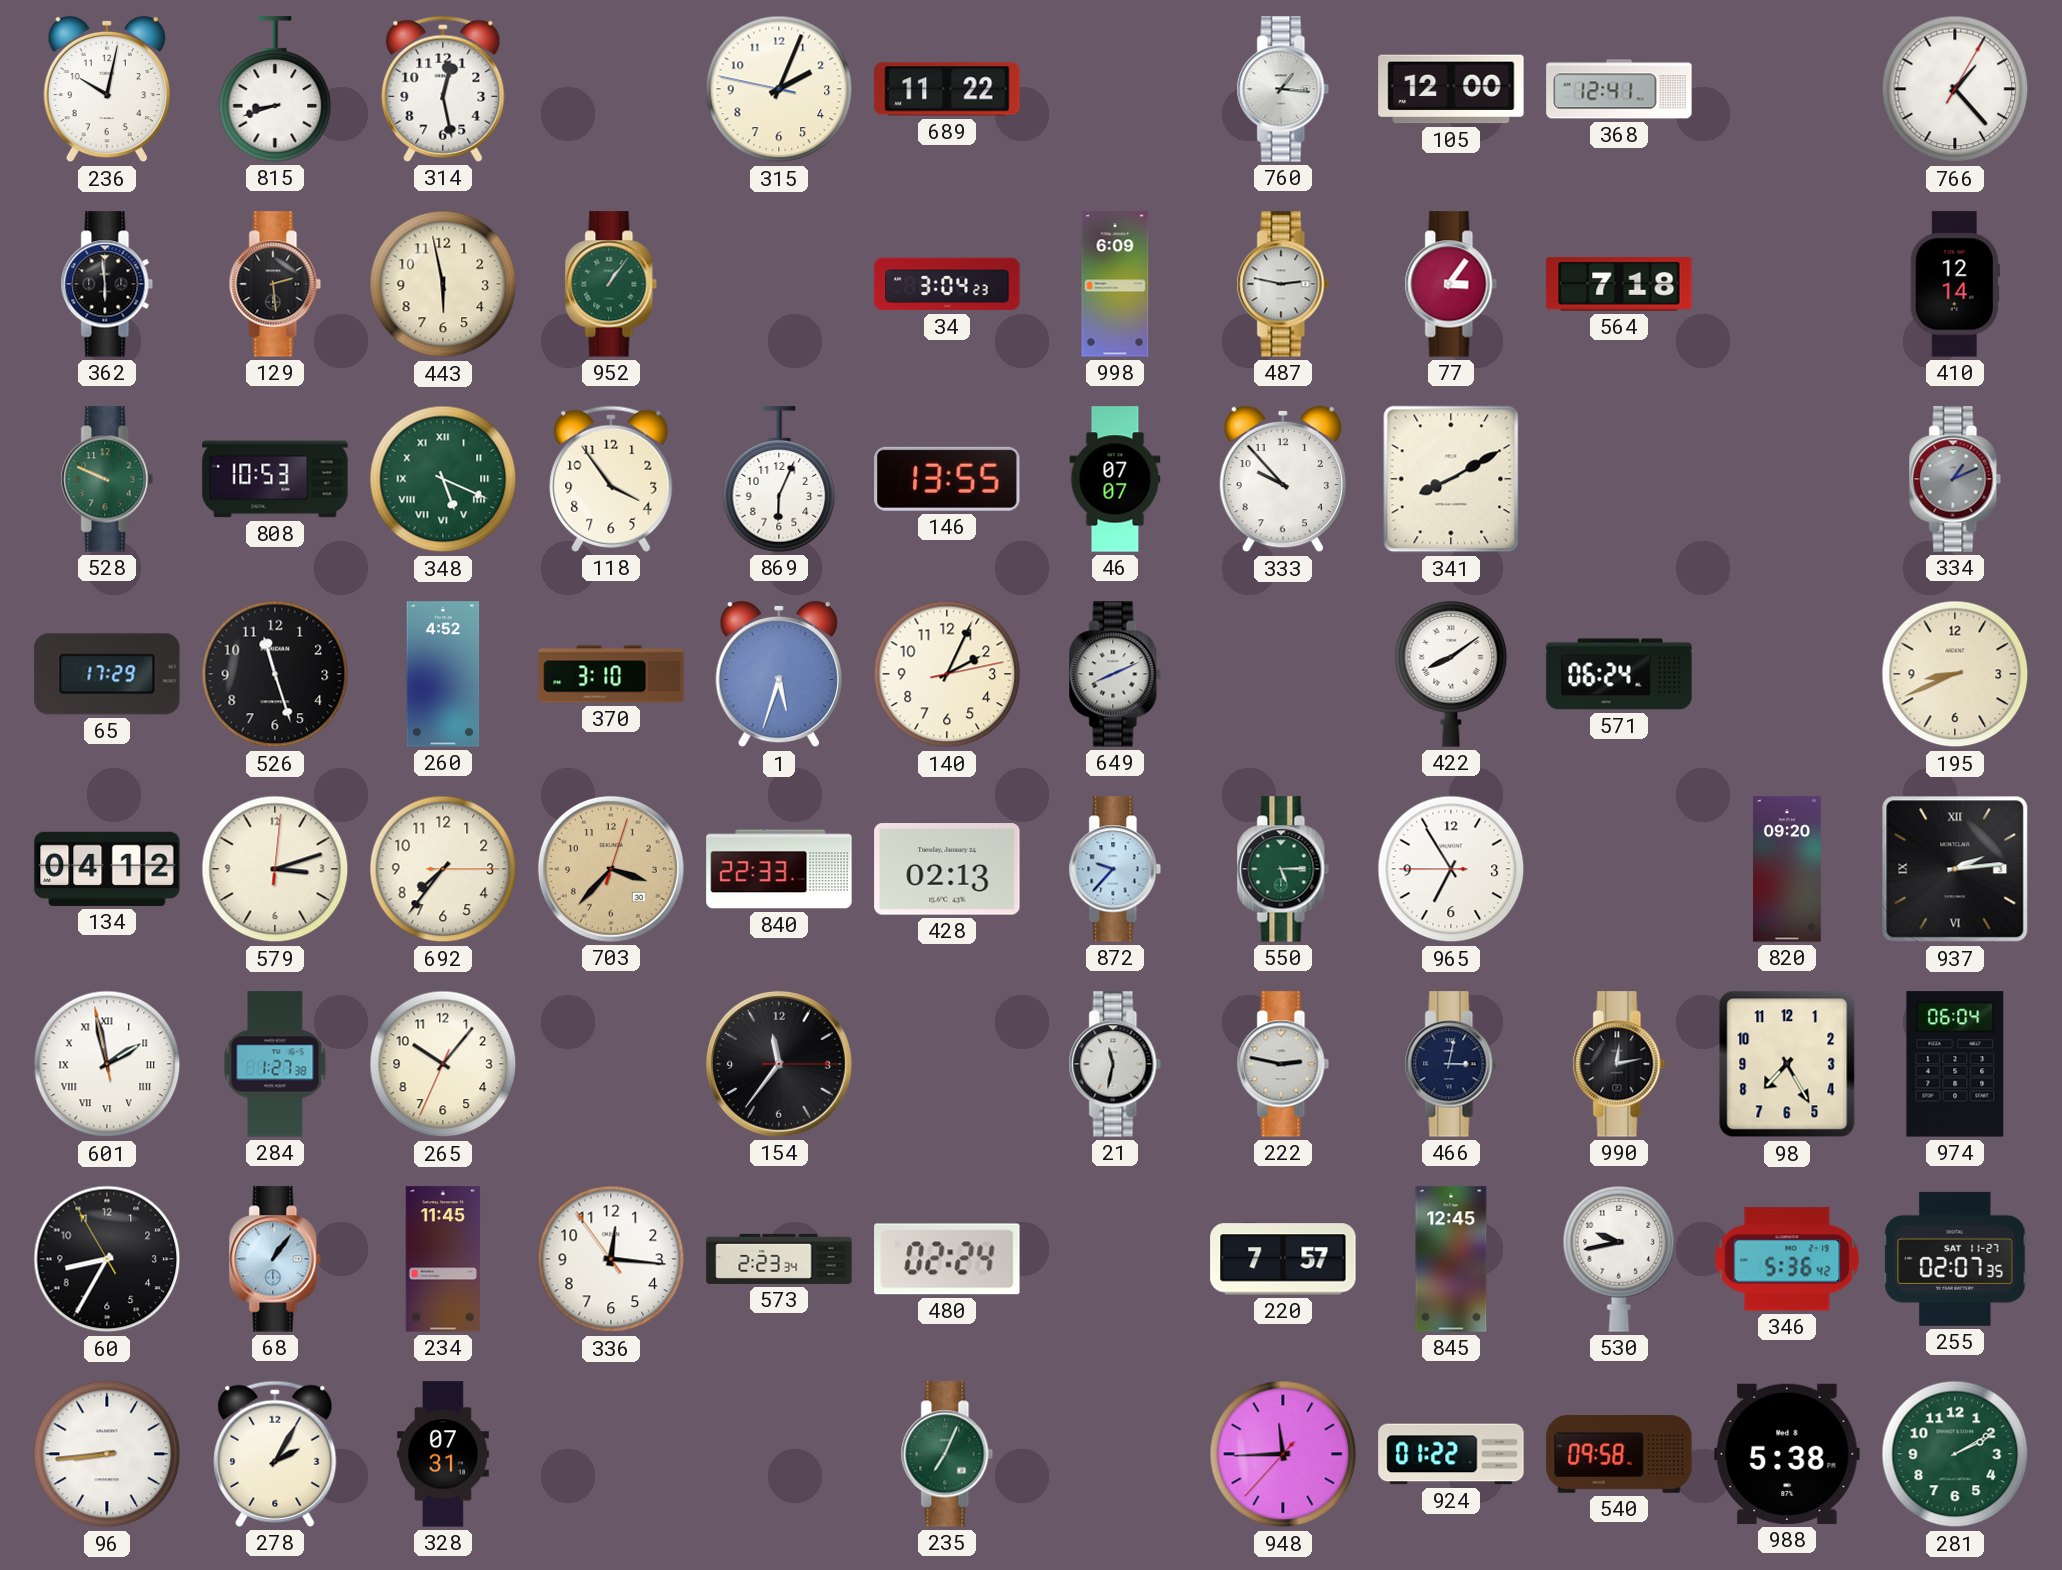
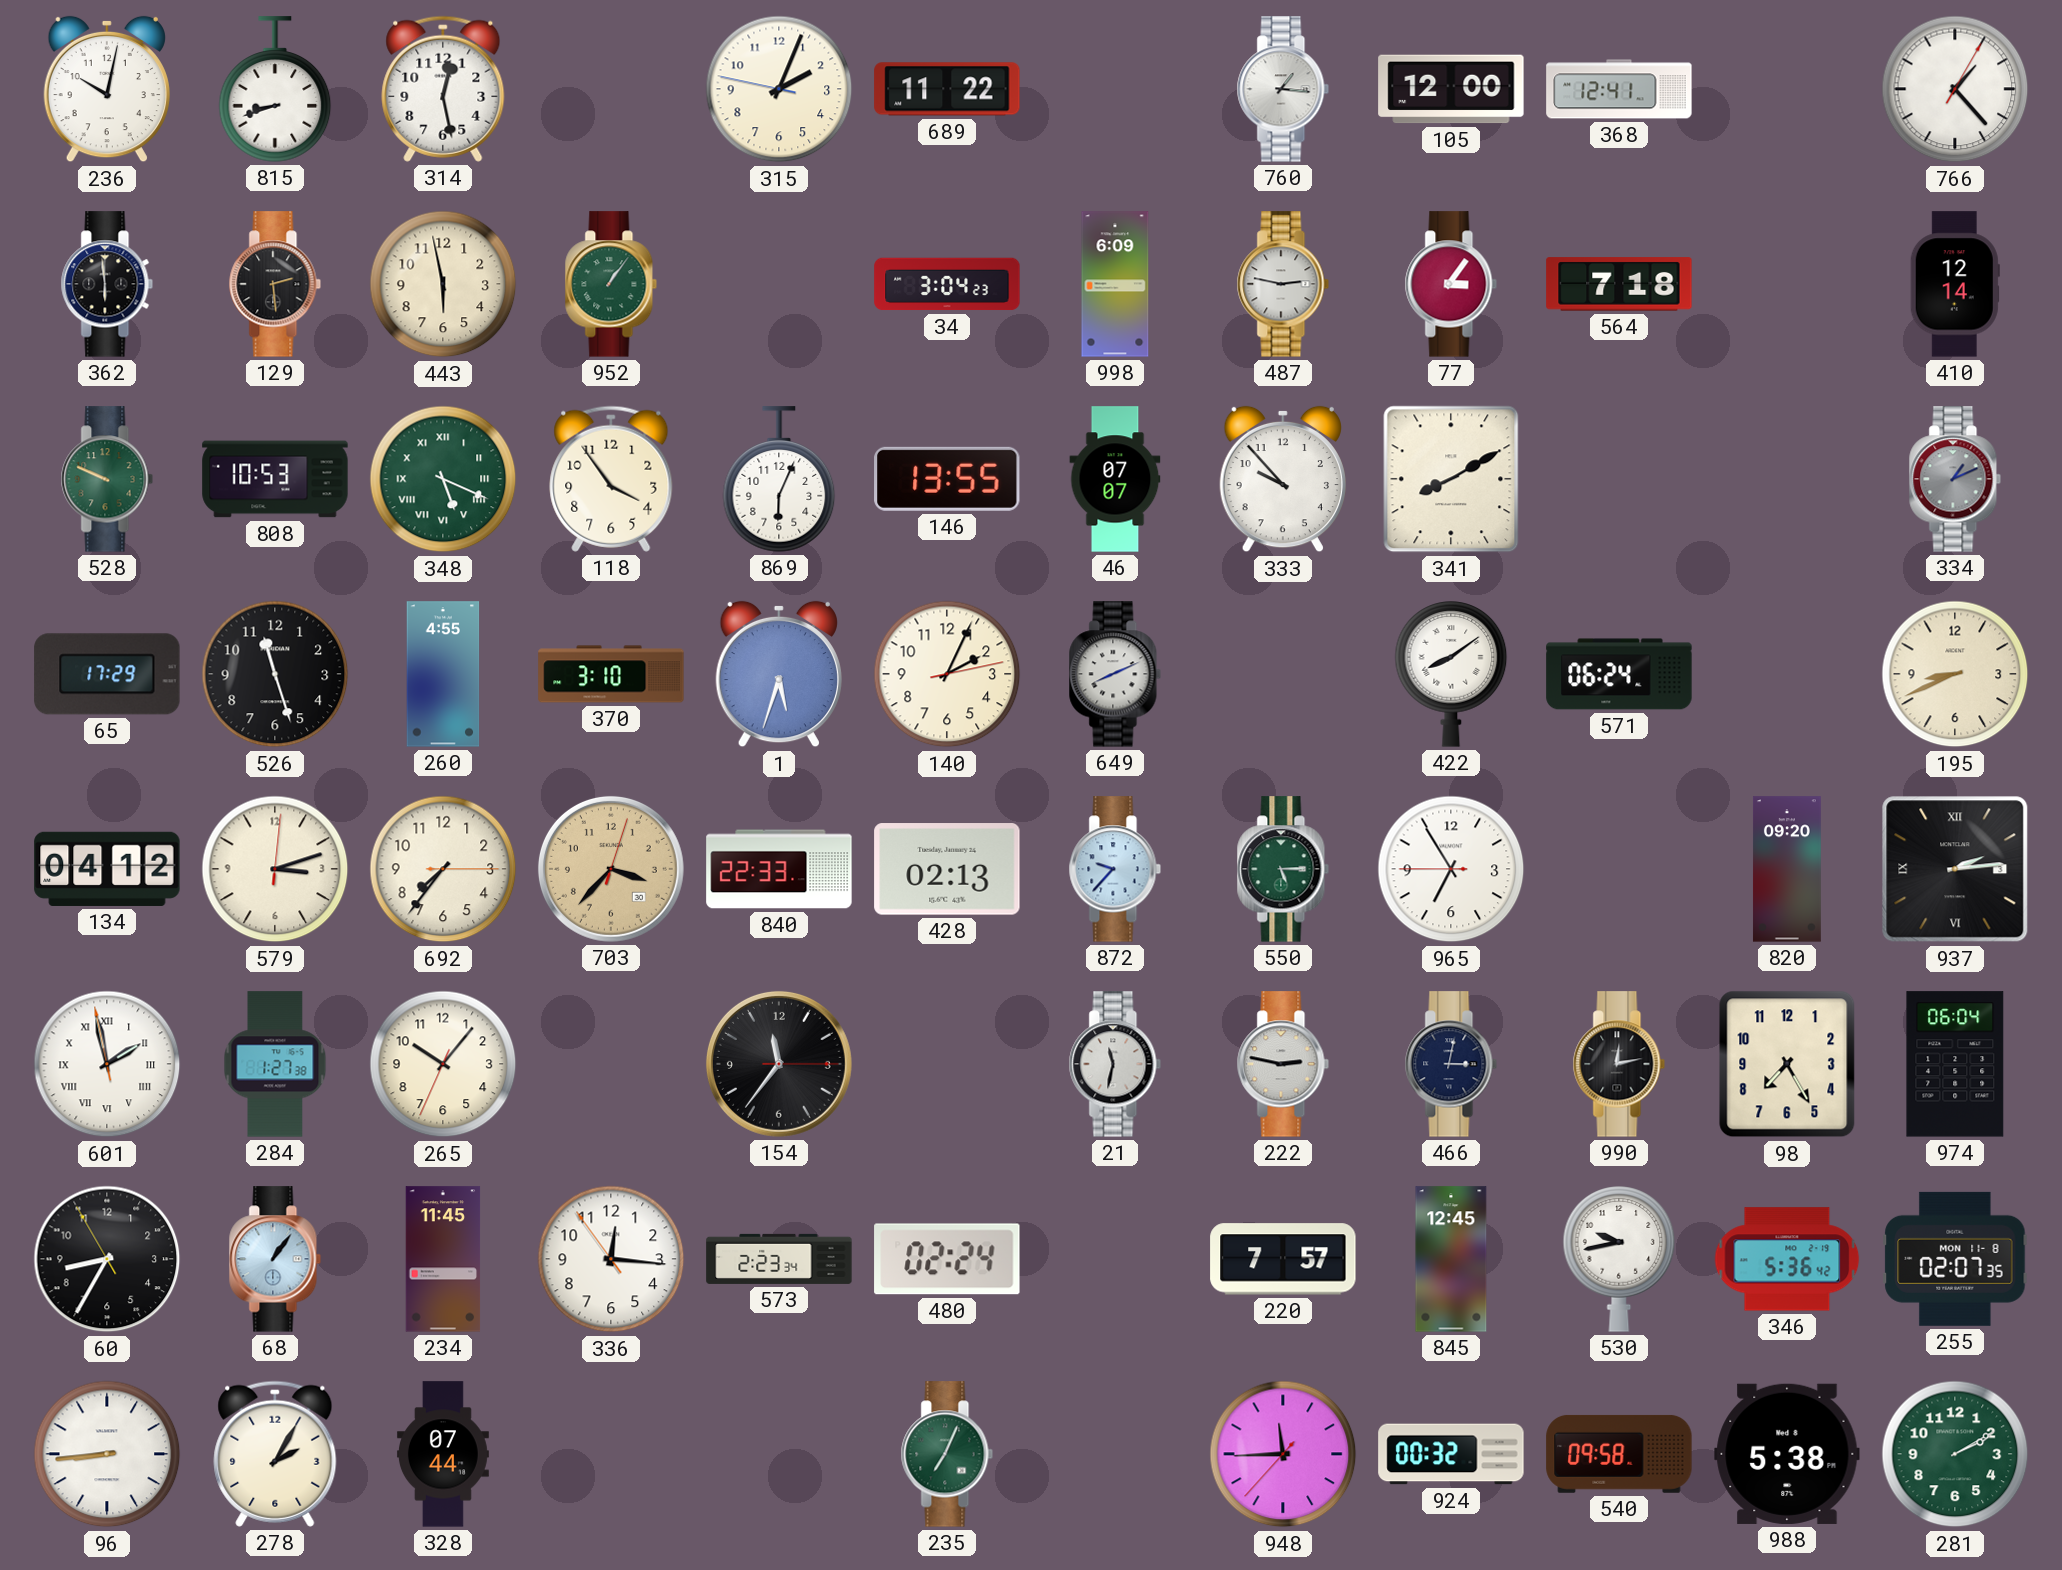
260: 4:52 -> 4:55
255 date: SAT 11-27 -> MON 11-8
328: 07:31 -> 07:44
924: 01:22 -> 00:32
